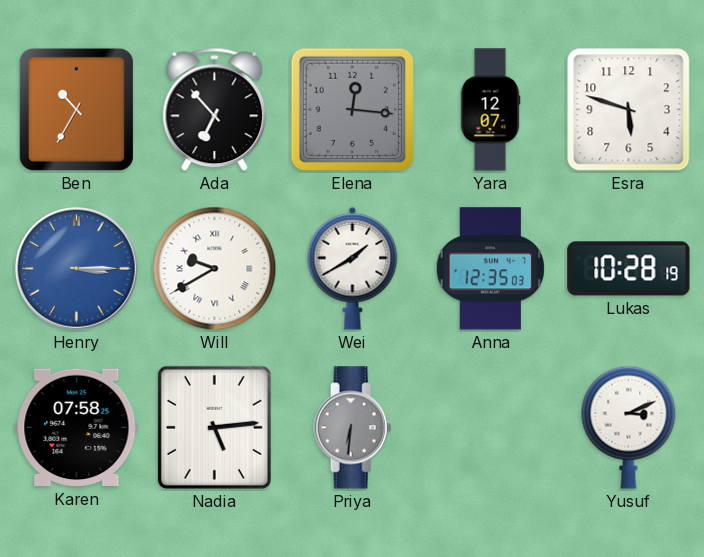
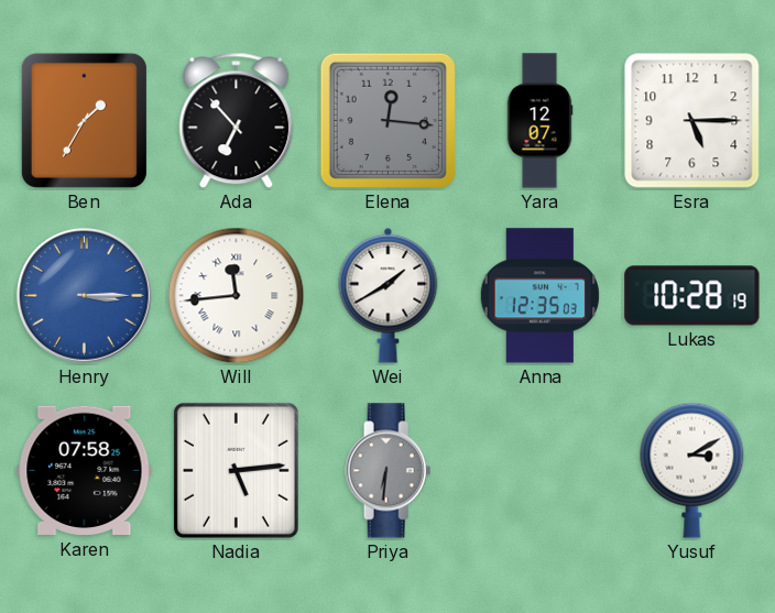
Ben: 10:35 -> 1:35
Esra: 5:48 -> 5:15
Will: 9:40 -> 11:44
Yusuf: 3:11 -> 3:10
